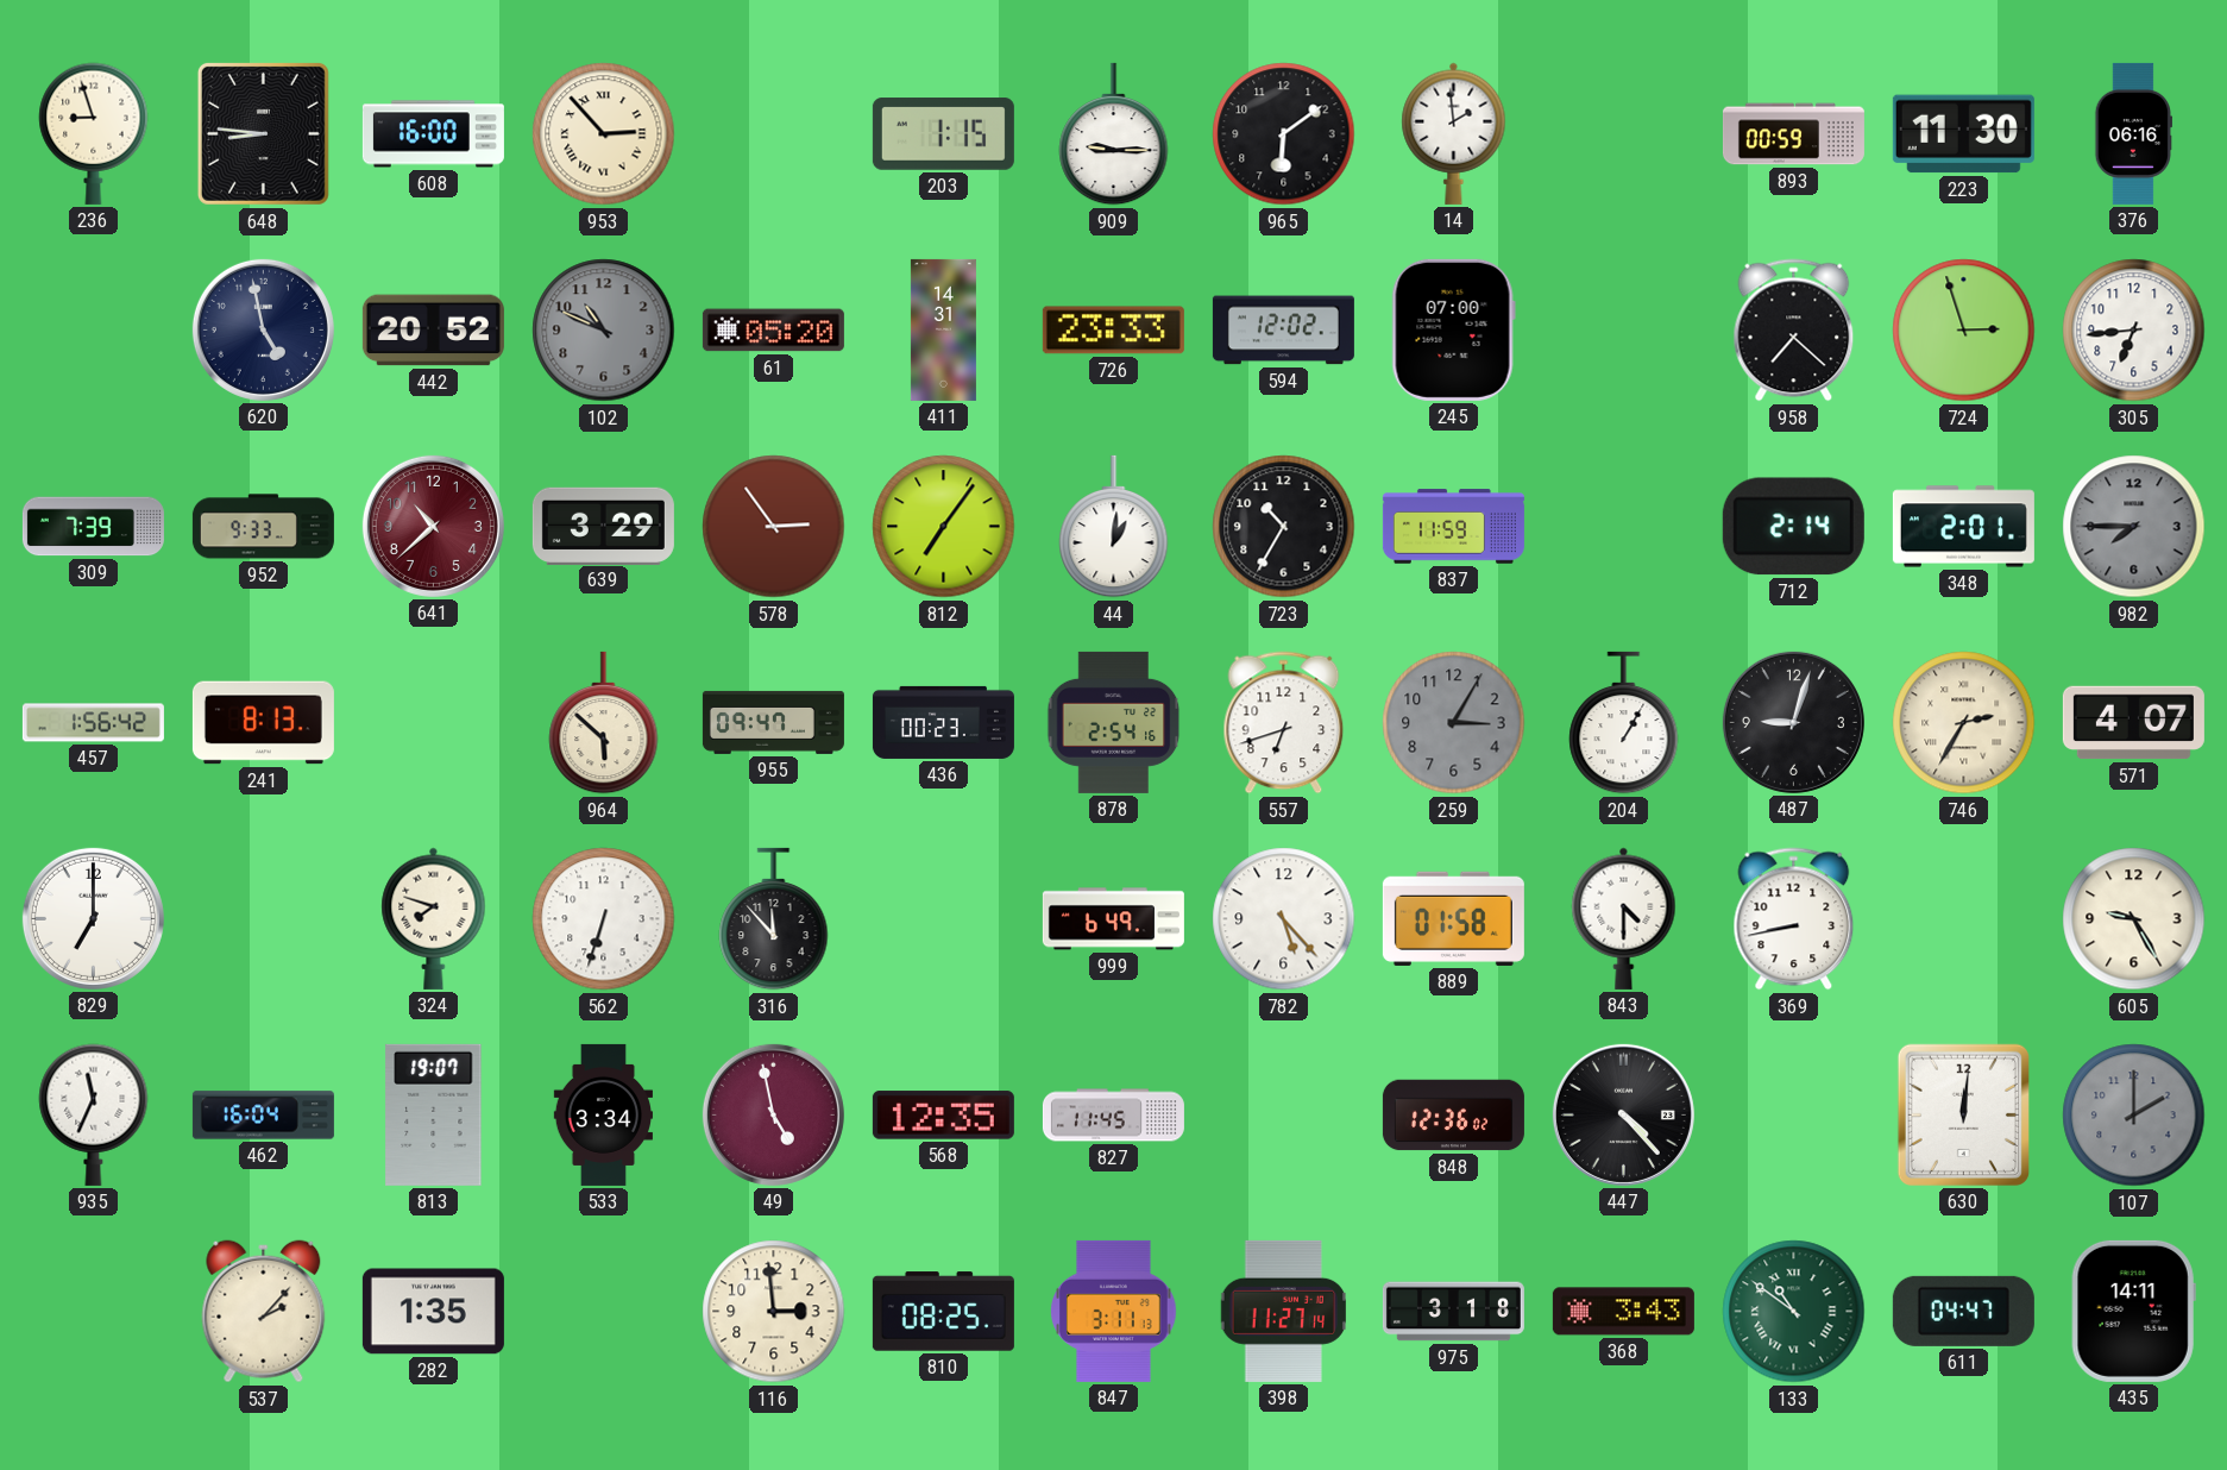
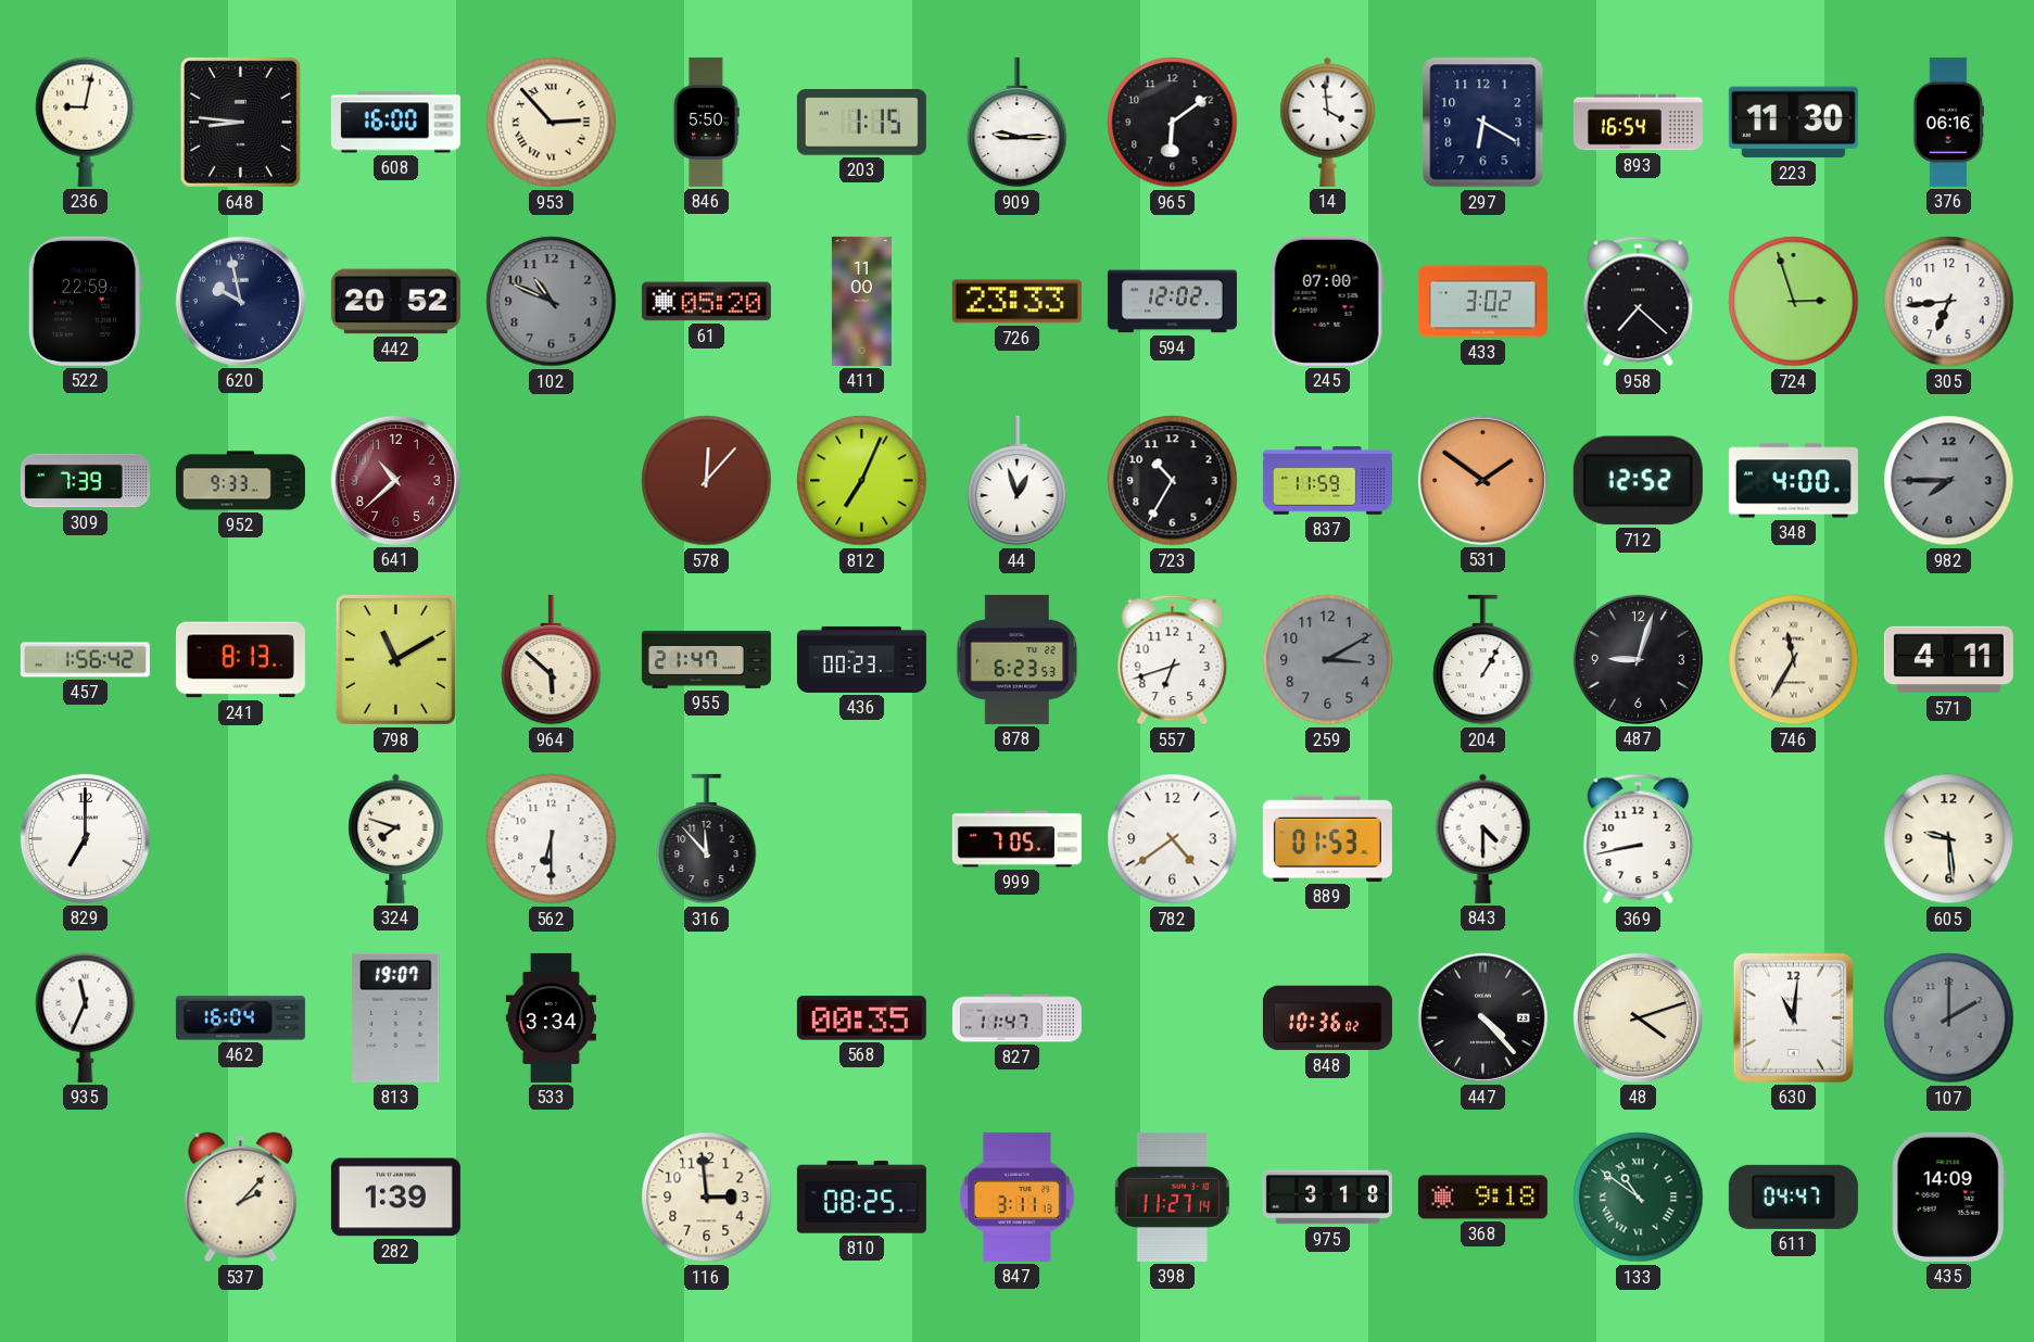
236: 8:57 -> 9:02
846: none -> 5:50
14: 1:59 -> 3:59
297: none -> 6:20
893: 00:59 -> 16:54
522: none -> 22:59
620: 4:58 -> 9:58
411: 14:31 -> 11:00
433: none -> 3:02
639: 3:29 -> none
578: 2:54 -> 12:07
812: 7:06 -> 7:04
44: 1:01 -> 12:57
531: none -> 1:51
712: 2:14 -> 12:52
348: 2:01 -> 4:00
798: none -> 11:10
955: 09:47 -> 21:47
878: 2:54 -> 6:23
259: 3:05 -> 3:10
746: 2:35 -> 11:35
571: 4:07 -> 4:11
562: 6:33 -> 6:30
999: 6:49 -> 7:05
782: 5:23 -> 4:39
889: 01:58 -> 01:53
605: 9:25 -> 9:29
49: 4:58 -> none
568: 12:35 -> 00:35
827: 11:45 -> 11:47
848: 12:36 -> 10:36
48: none -> 4:12
630: 12:01 -> 11:01
282: 1:35 -> 1:39
368: 3:43 -> 9:18
435: 14:11 -> 14:09
